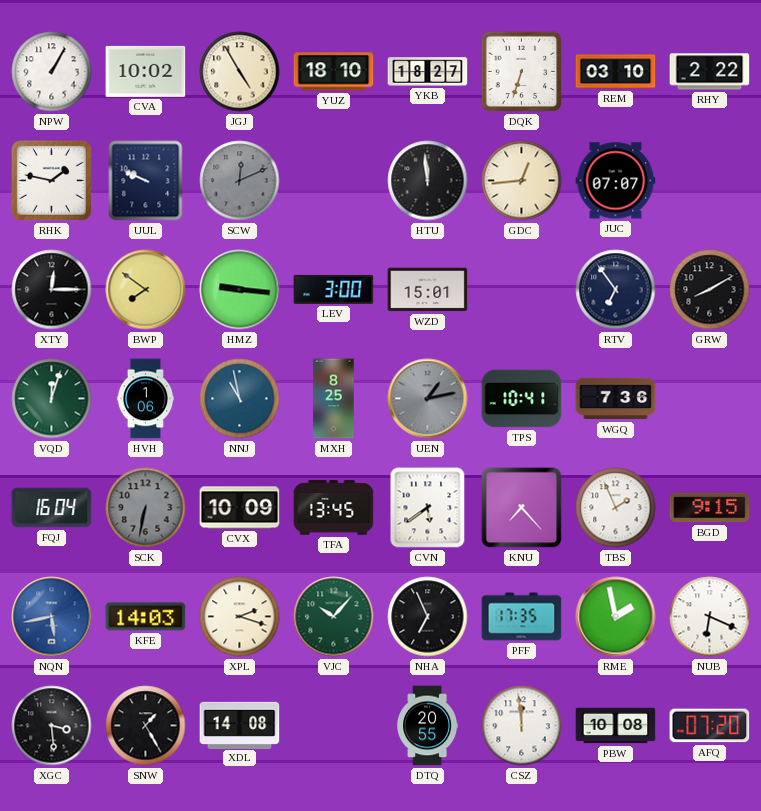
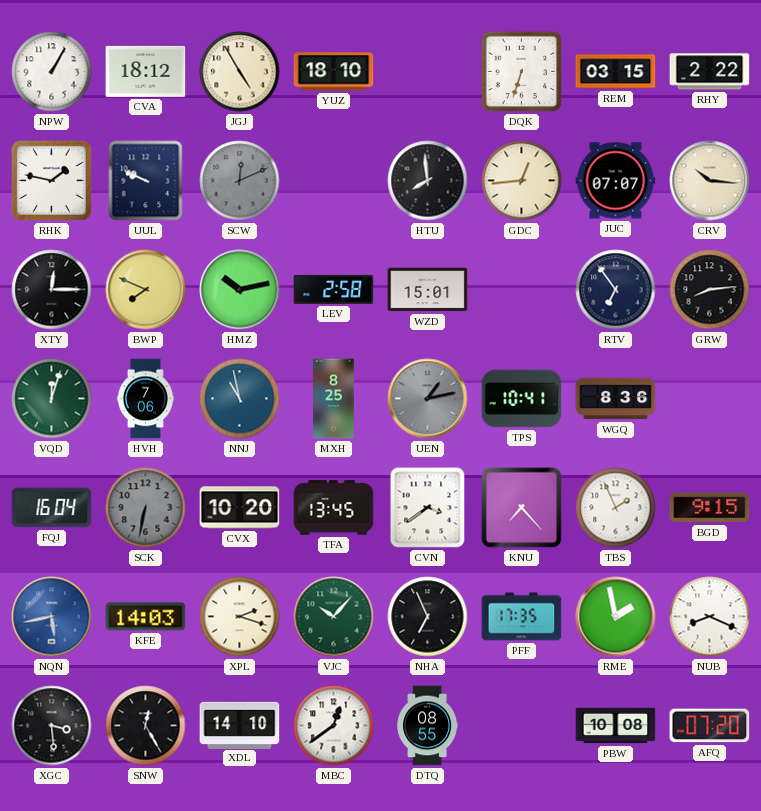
CVA: 10:02 -> 18:12
YKB: 18:27 -> none
REM: 03:10 -> 03:15
HTU: 11:59 -> 7:59
CRV: none -> 10:16
BWP: 7:51 -> 7:49
HMZ: 9:16 -> 10:13
LEV: 3:00 -> 2:58
GRW: 8:10 -> 8:14
HVH: 1:06 -> 7:06
WGQ: 7:36 -> 8:36
CVX: 10:09 -> 10:20
CVN: 5:39 -> 3:39
NUB: 6:19 -> 8:19
SNW: 1:25 -> 12:25
XDL: 14:08 -> 14:10
MBC: none -> 12:39
DTQ: 20:55 -> 08:55
CSZ: 11:59 -> none
